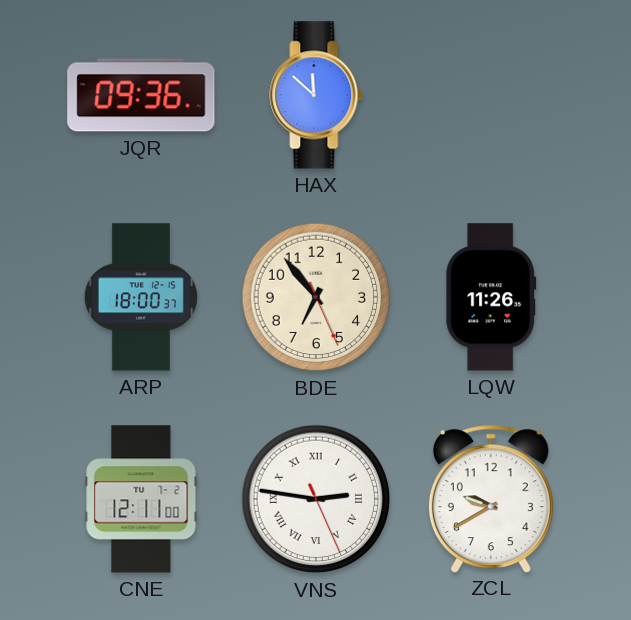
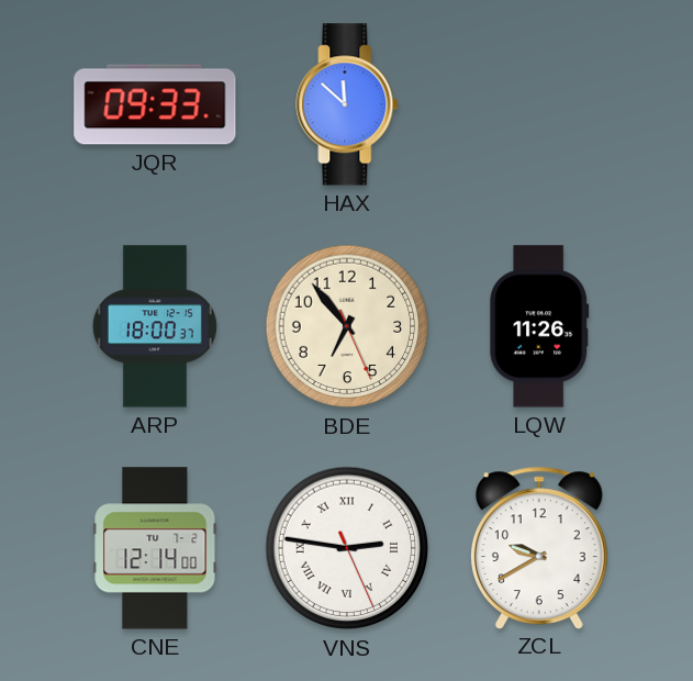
JQR: 09:36 -> 09:33
CNE: 12:11 -> 12:14
